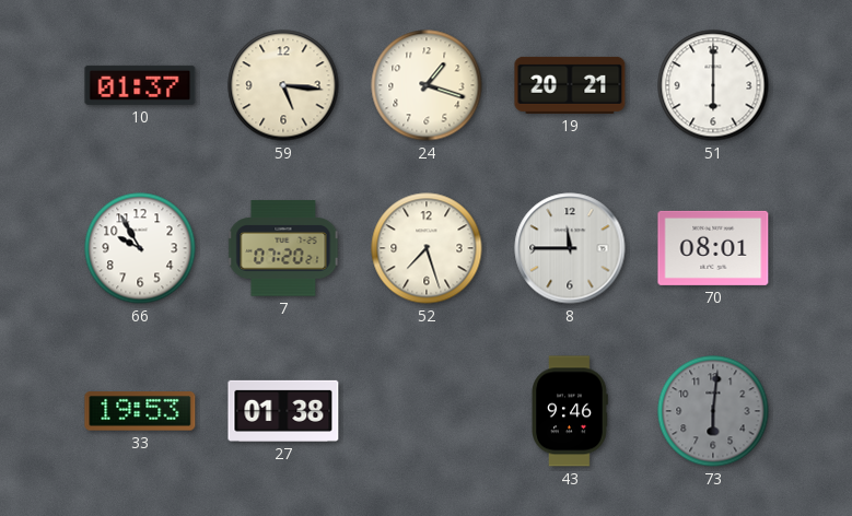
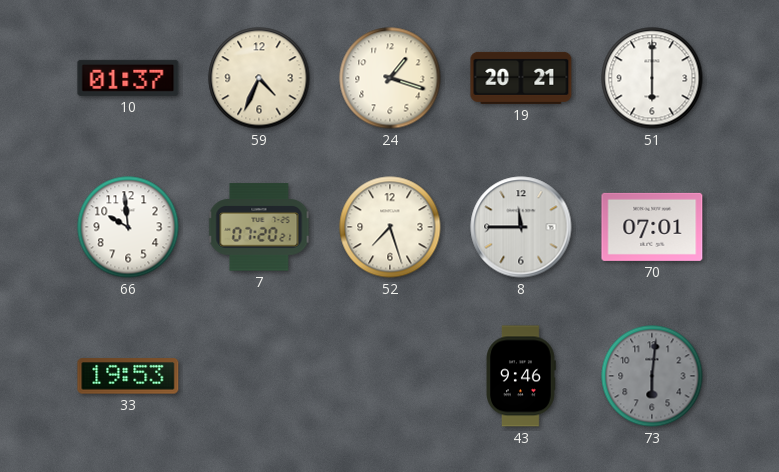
59: 5:16 -> 4:34
66: 9:55 -> 9:59
70: 08:01 -> 07:01
27: 01:38 -> none
